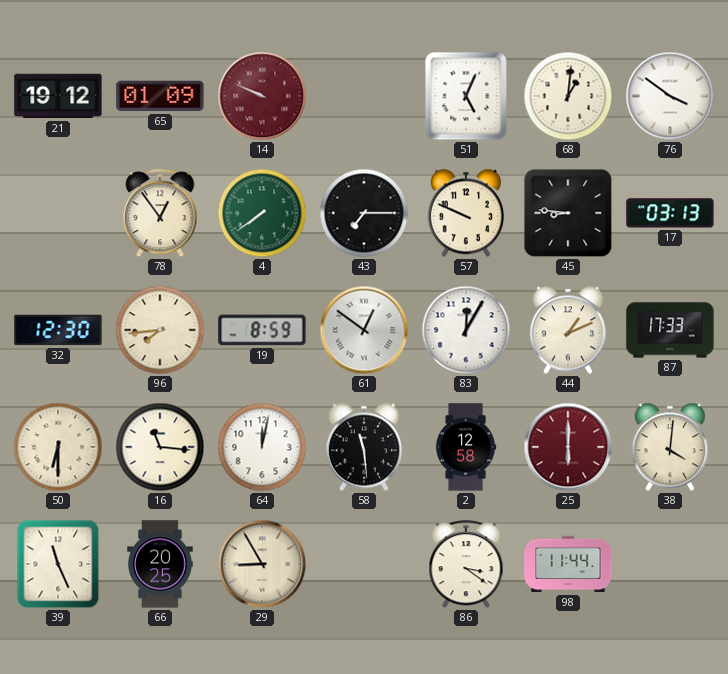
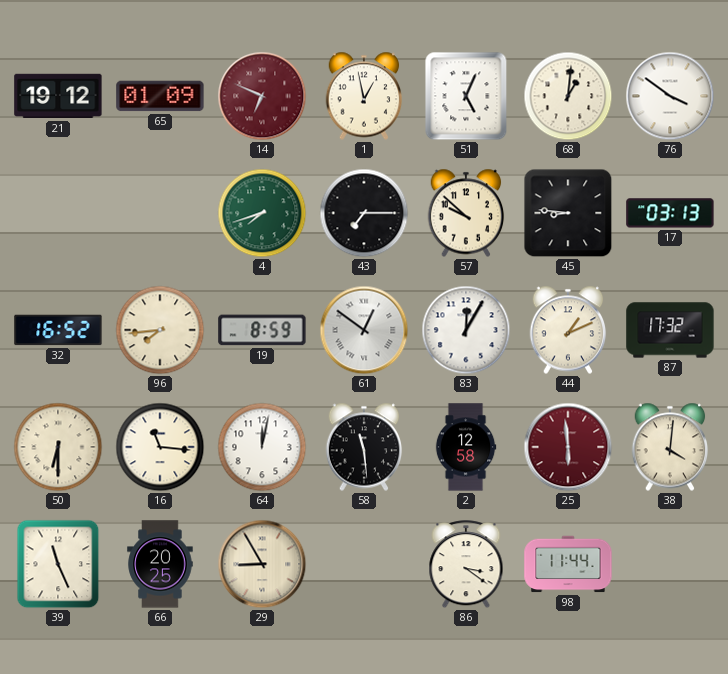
14: 9:49 -> 6:49
1: none -> 12:58
78: 12:54 -> none
4: 7:39 -> 7:42
57: 9:49 -> 9:52
32: 12:30 -> 16:52
87: 17:33 -> 17:32
25: 6:00 -> 5:59
